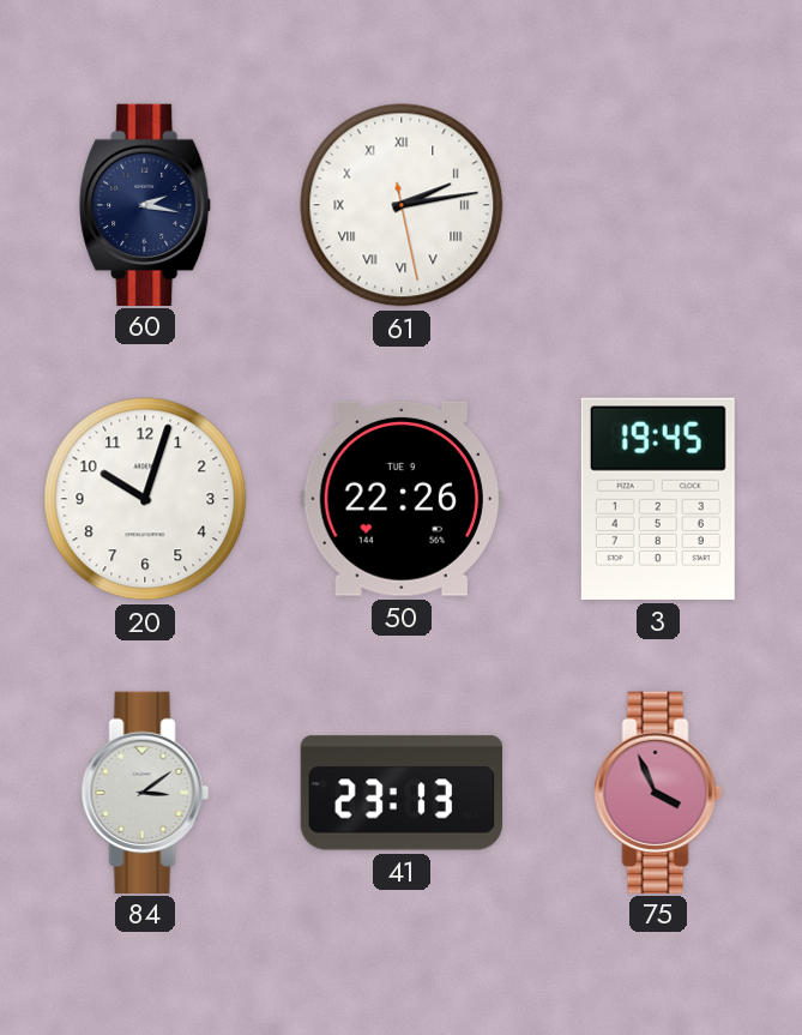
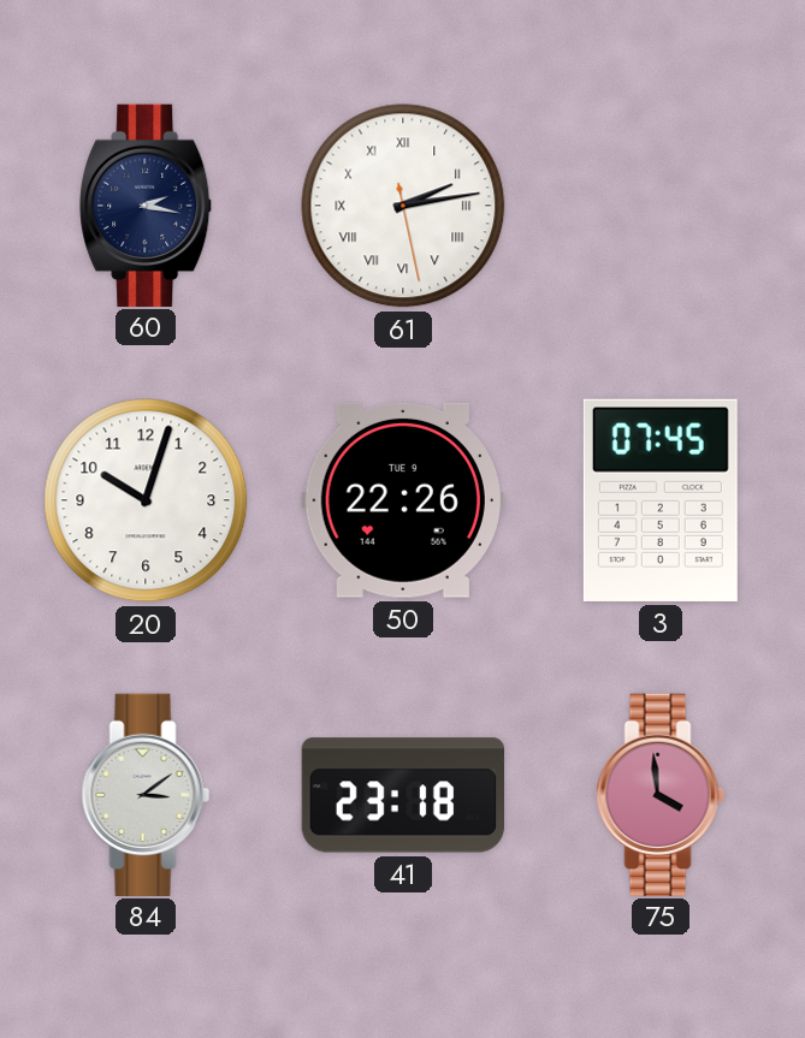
3: 19:45 -> 07:45
41: 23:13 -> 23:18
75: 3:56 -> 3:59
